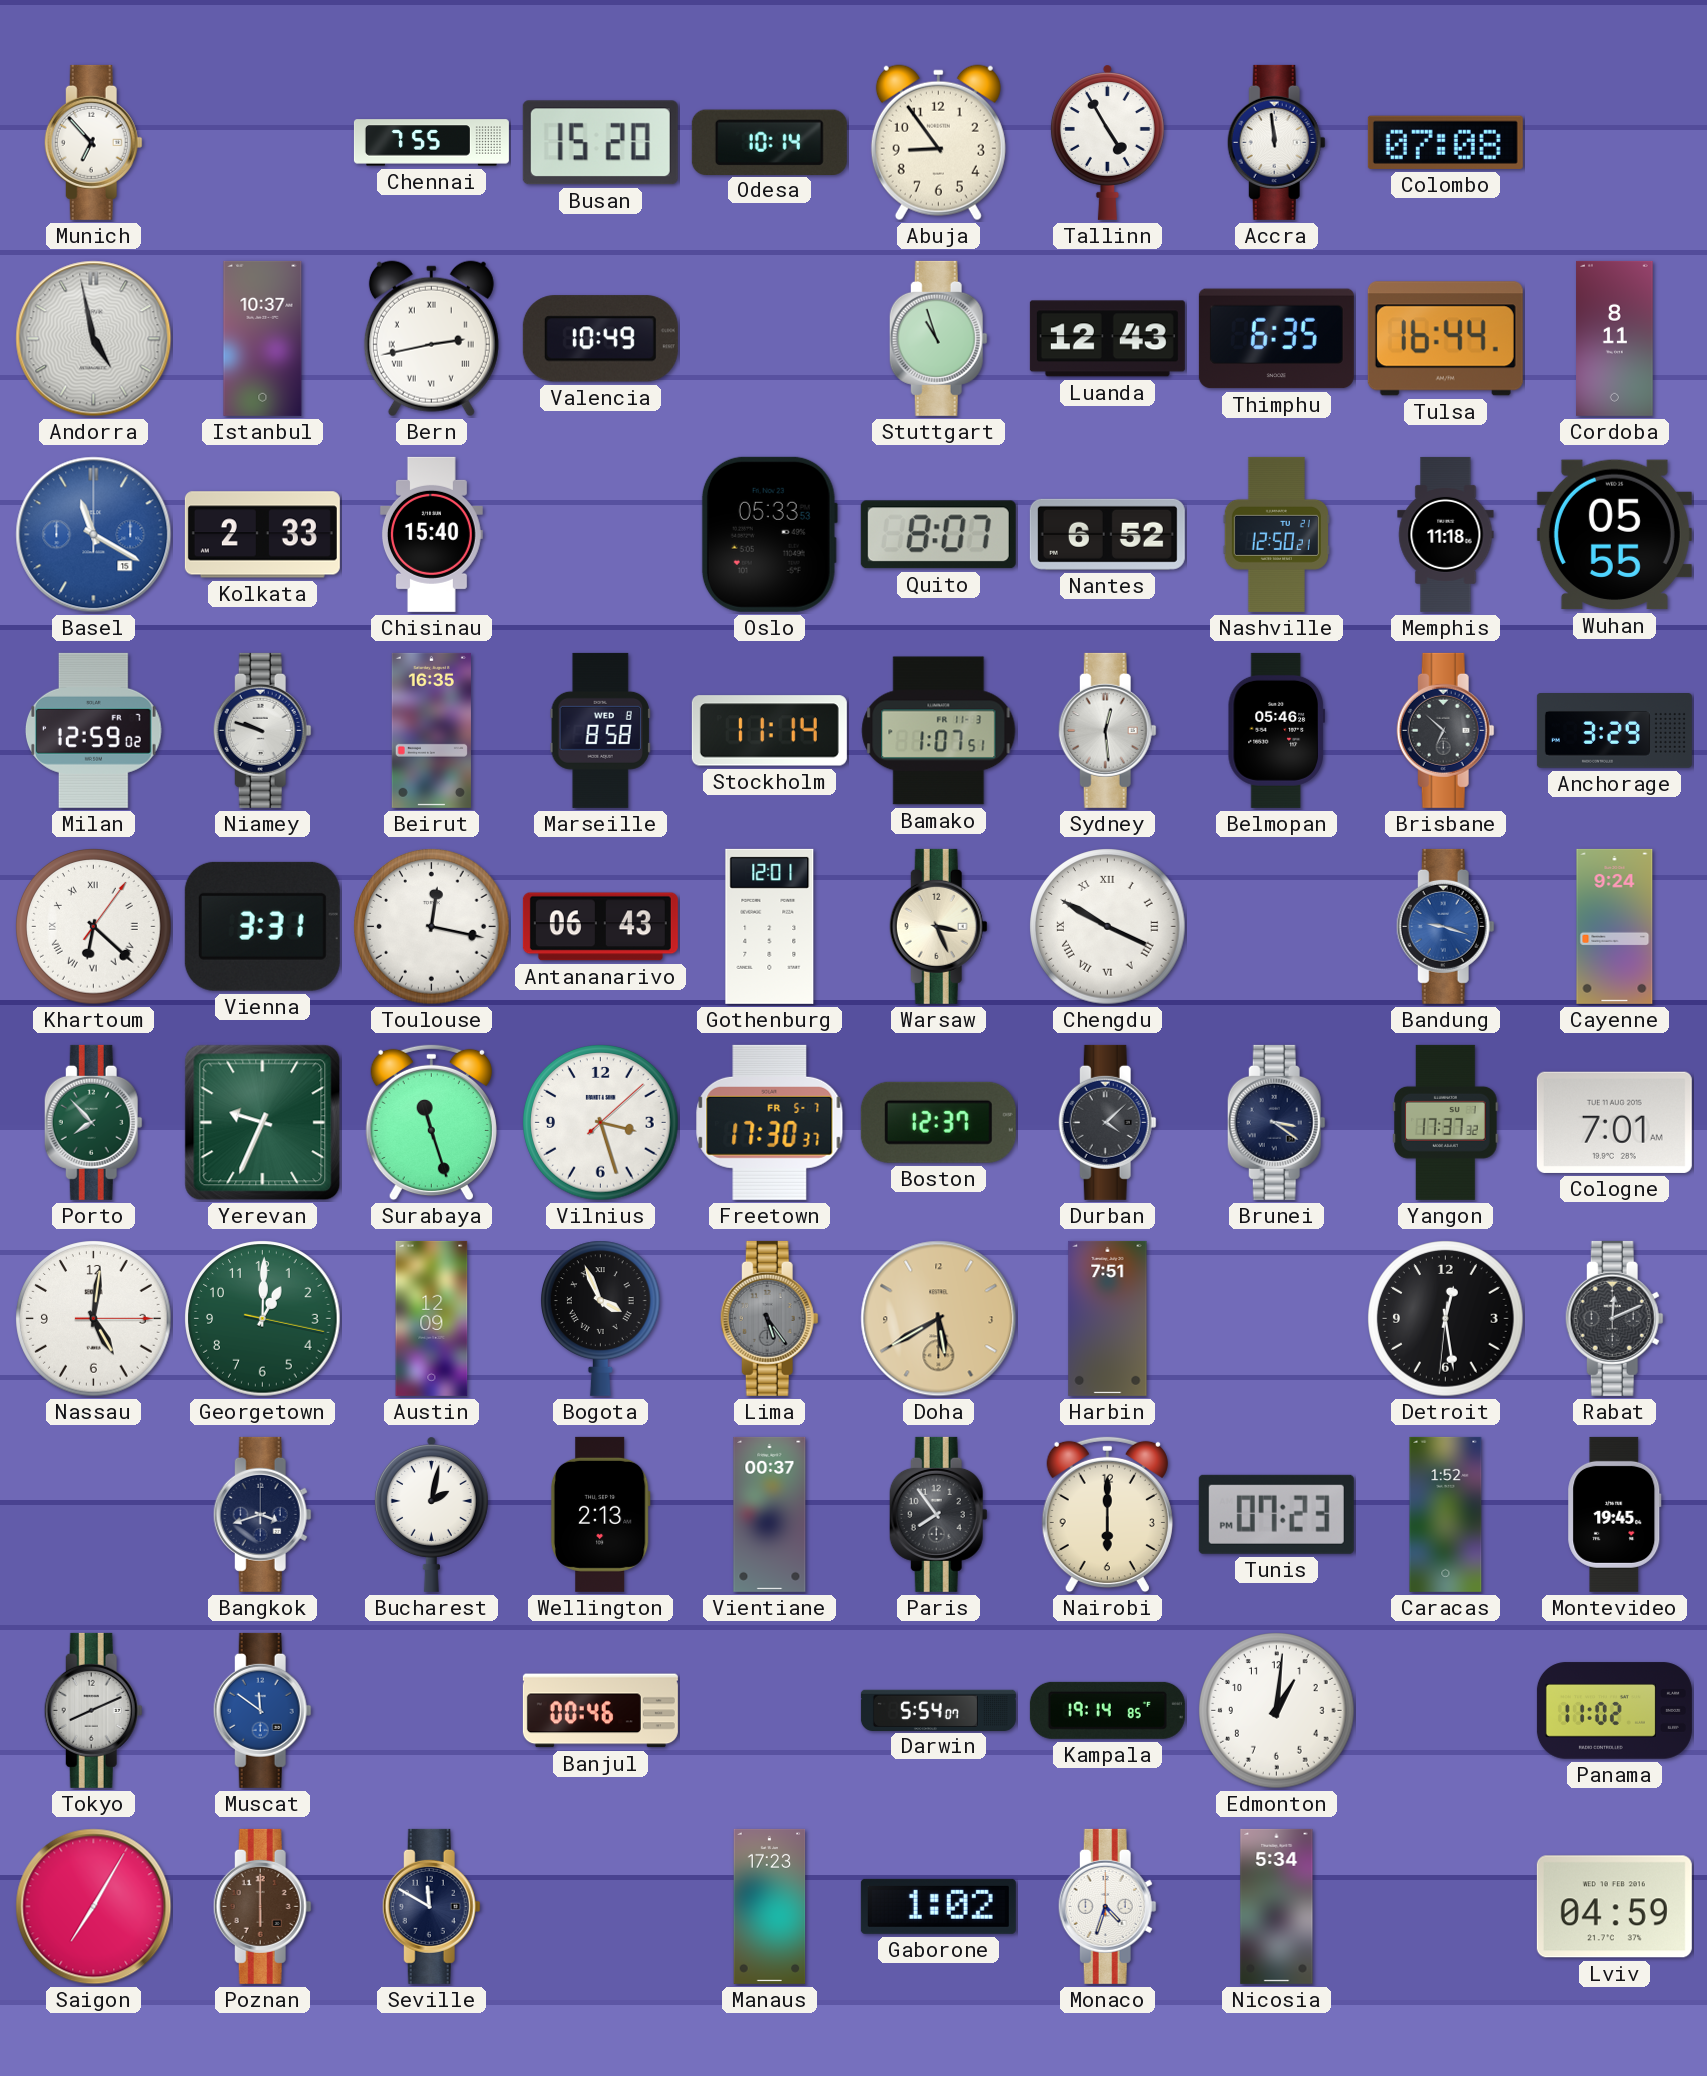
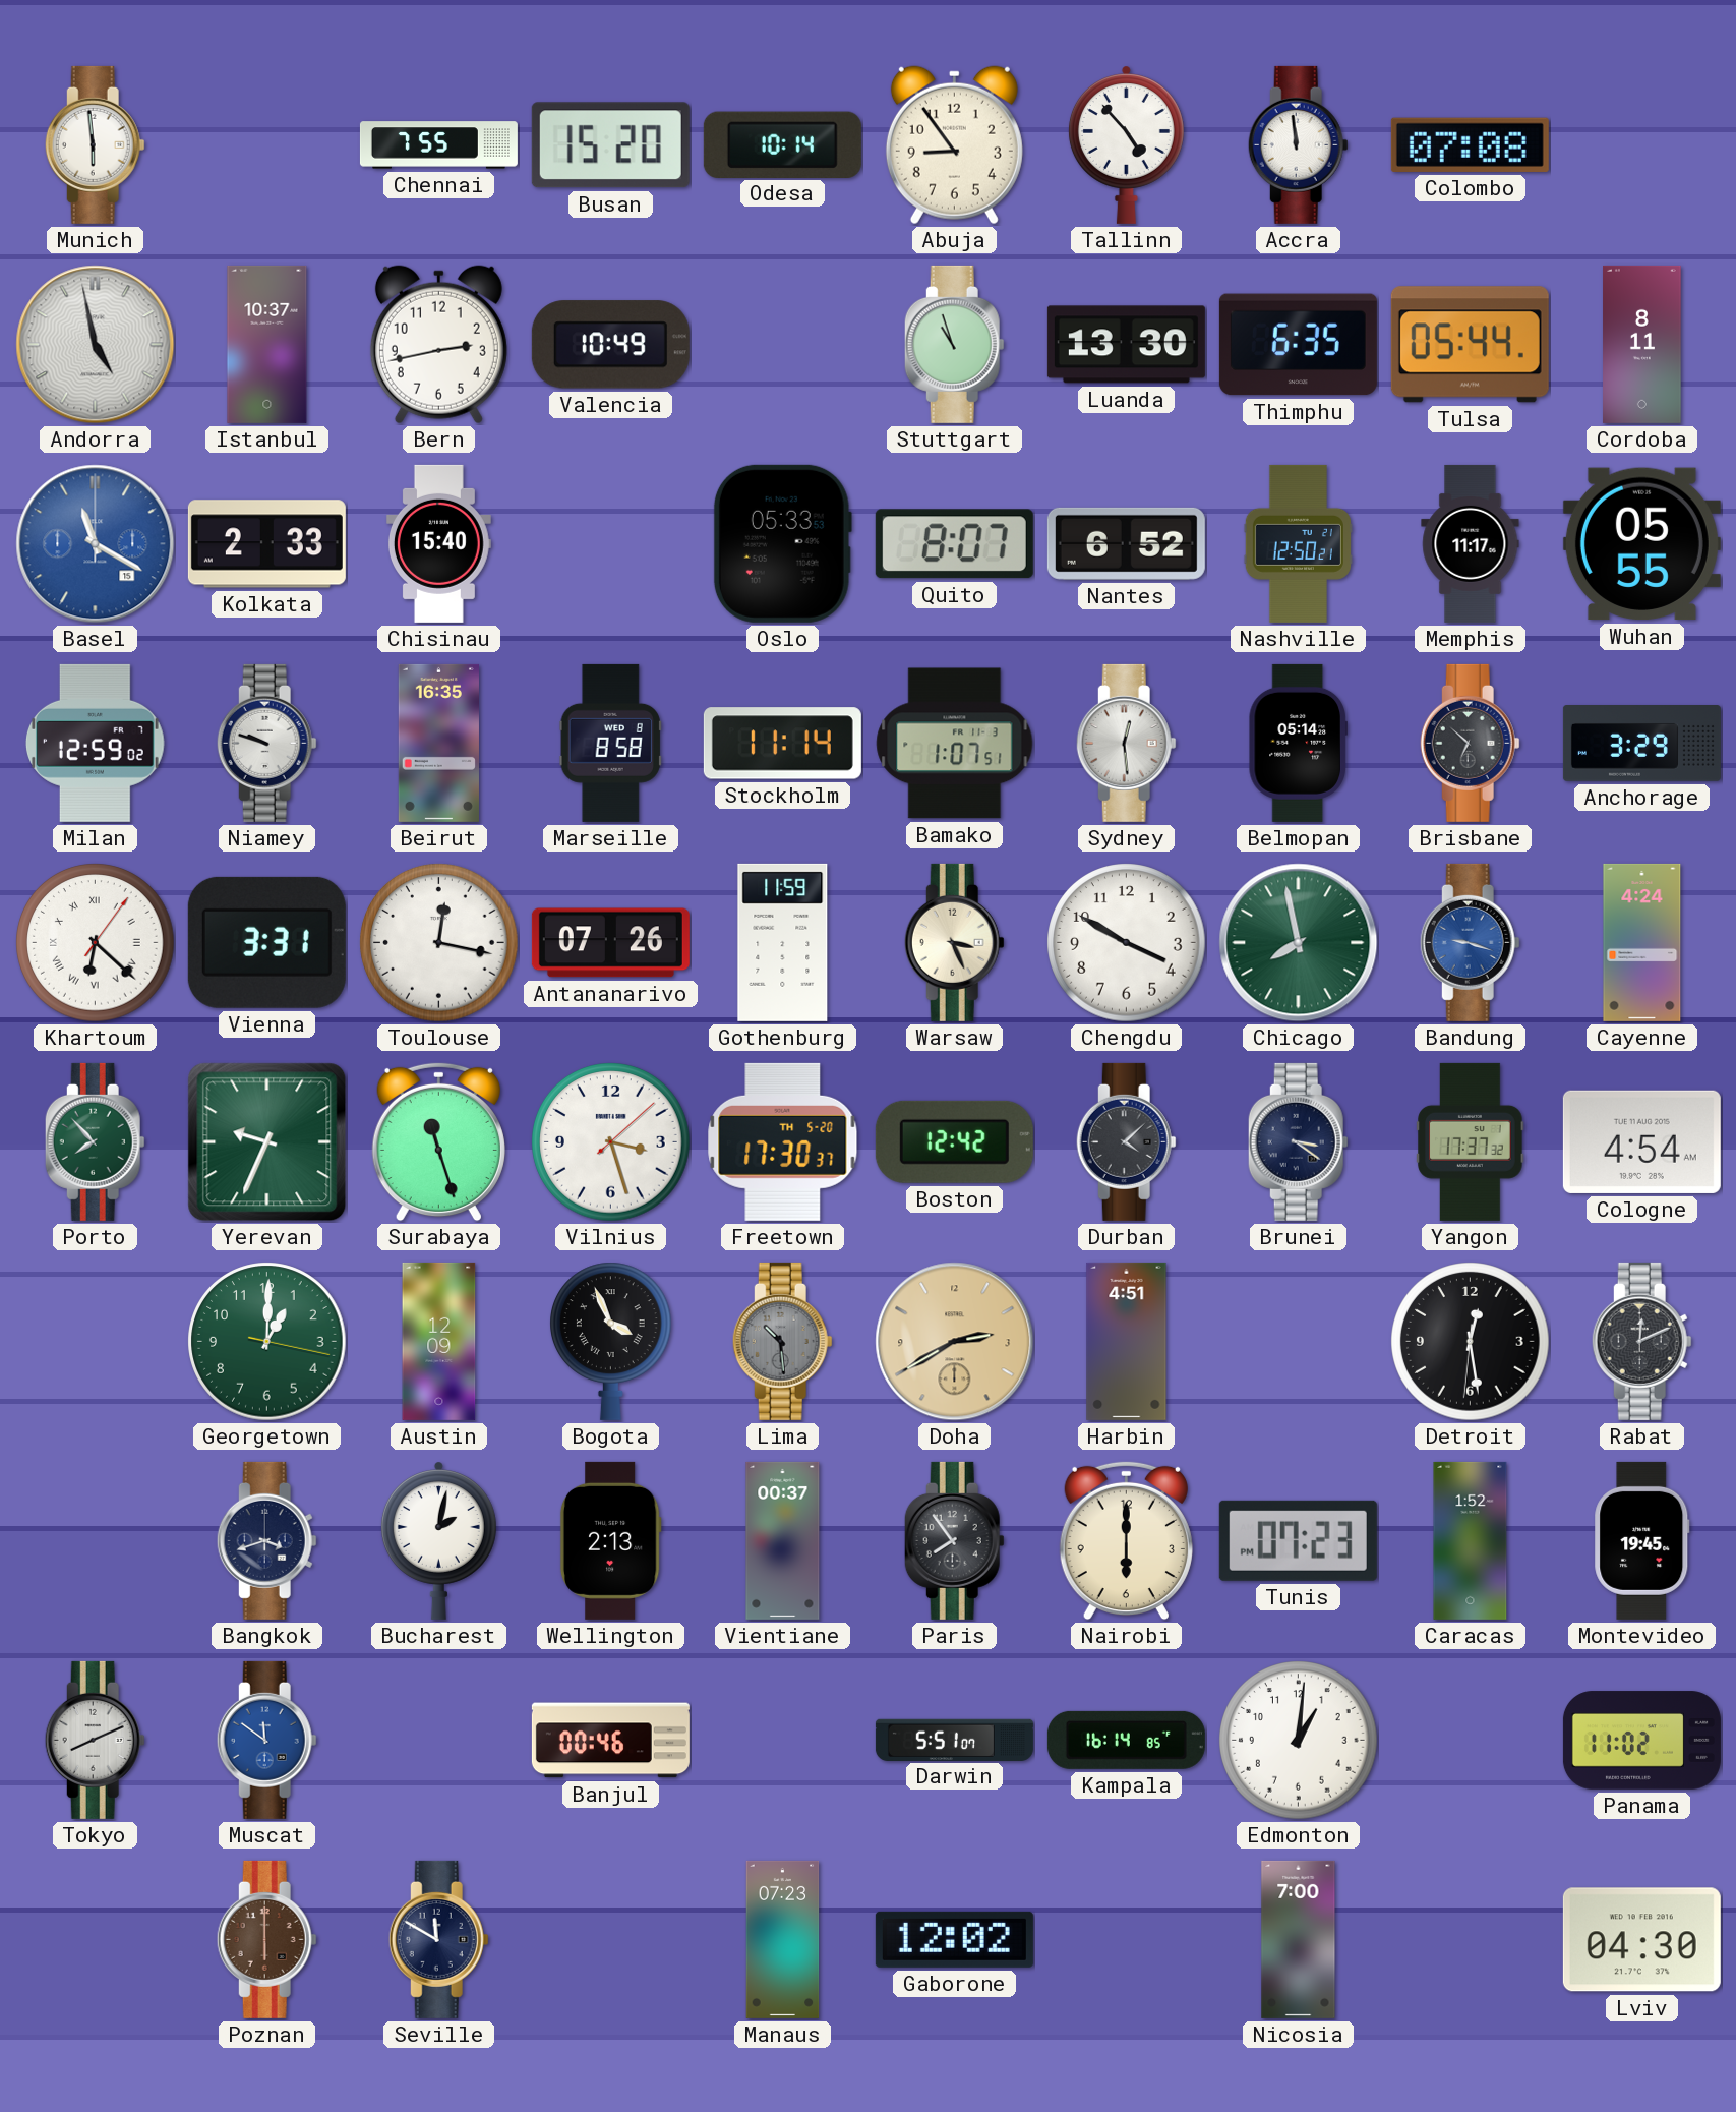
Munich: 6:53 -> 5:59
Tallinn: 4:55 -> 4:53
Bern numerals: Roman -> Arabic
Luanda: 12:43 -> 13:30
Tulsa: 16:44 -> 05:44
Memphis: 11:18 -> 11:17
Belmopan: 05:46 -> 05:14
Antananarivo: 06:43 -> 07:26
Gothenburg: 12:01 -> 11:59
Chengdu numerals: Roman -> Arabic
Chicago: none -> 7:58
Cayenne: 9:24 -> 4:24
Freetown date: FR 5-7 -> TH 5-20
Boston: 12:37 -> 12:42
Cologne: 7:01 -> 4:54
Nassau: 5:01 -> none
Lima: 5:24 -> 10:29
Doha: 5:40 -> 2:40
Harbin: 7:51 -> 4:51
Darwin: 5:54 -> 5:51
Kampala: 19:14 -> 16:14
Saigon: 7:05 -> none
Manaus: 17:23 -> 07:23
Gaborone: 1:02 -> 12:02
Monaco: 4:33 -> none
Nicosia: 5:34 -> 7:00
Lviv: 04:59 -> 04:30
